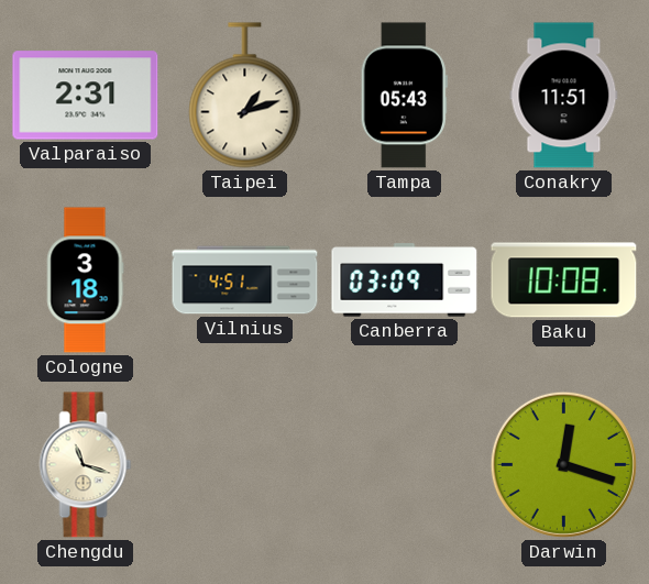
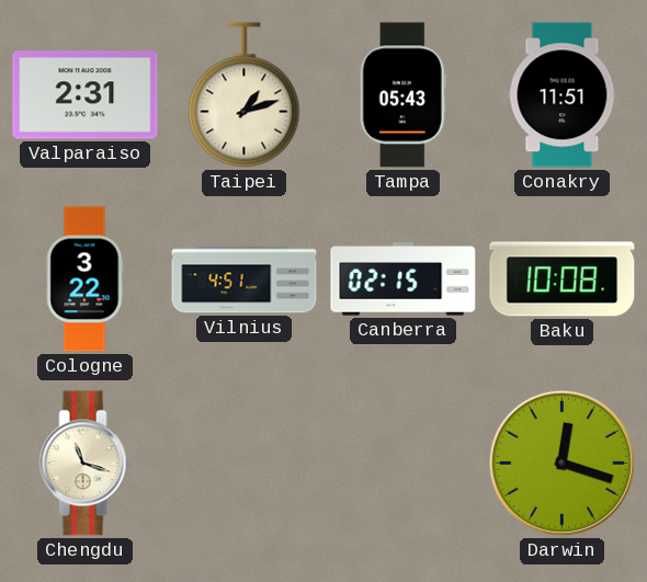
Cologne: 3:18 -> 3:22
Canberra: 03:09 -> 02:15
